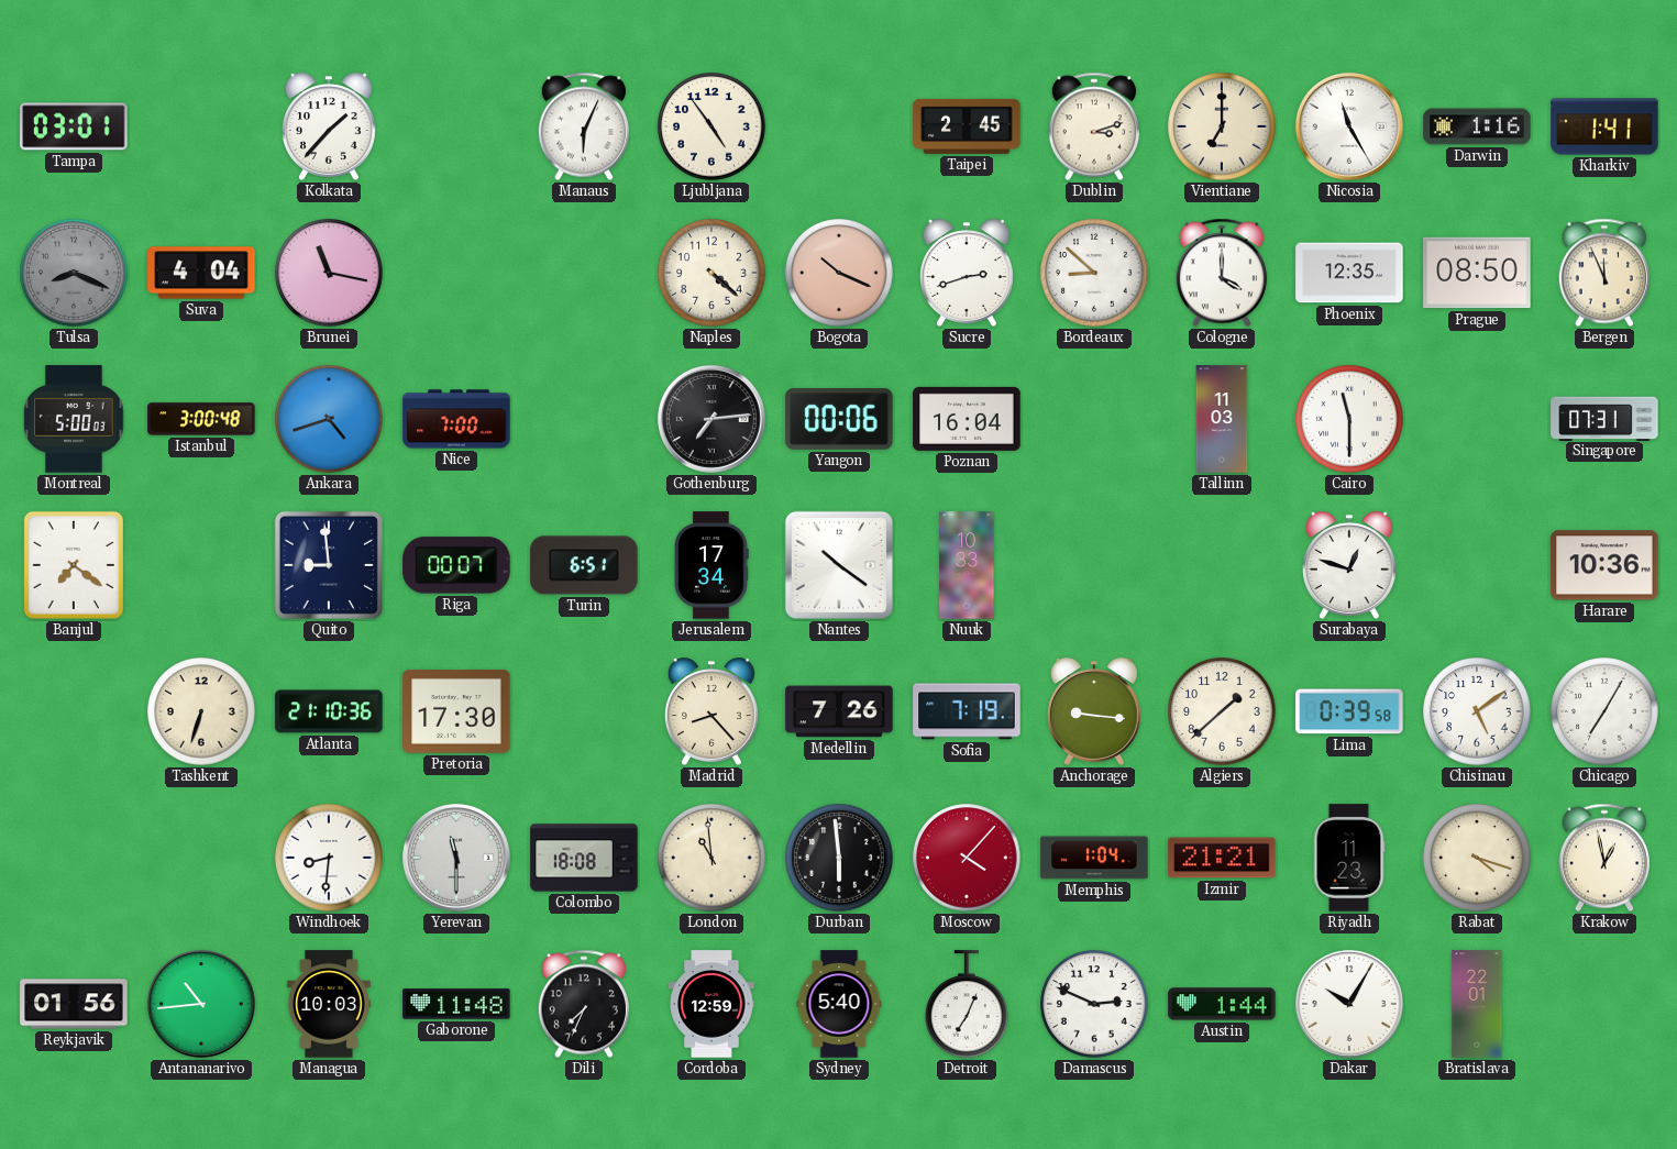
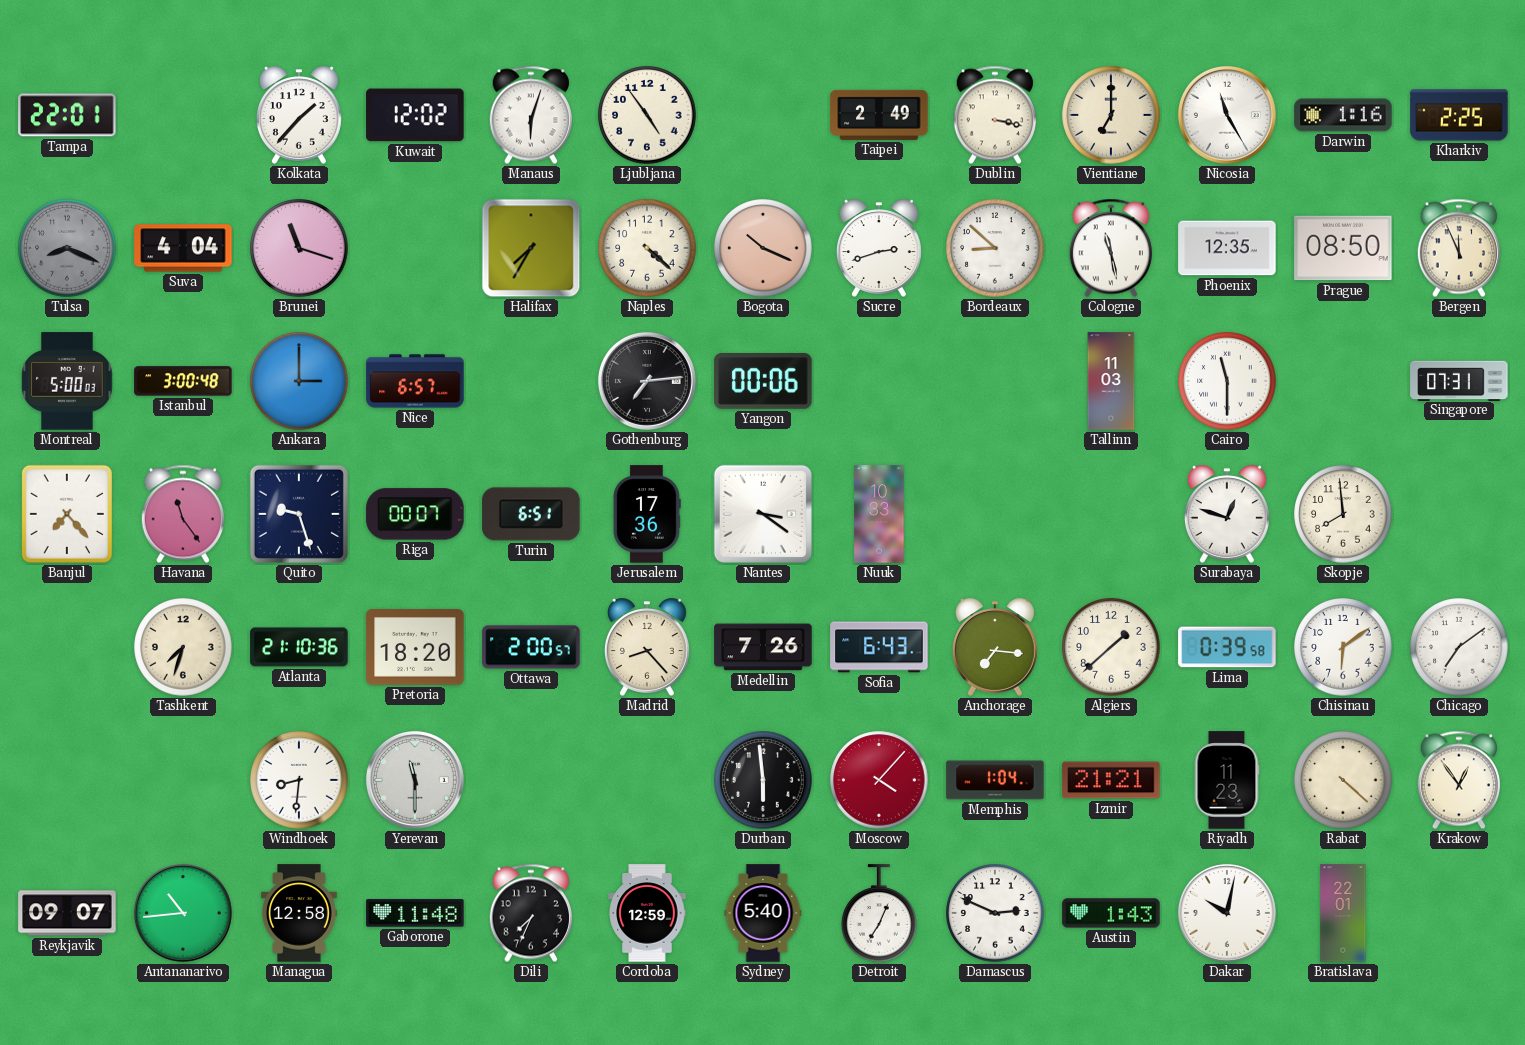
Tampa: 03:01 -> 22:01
Kuwait: none -> 12:02
Manaus: 6:04 -> 6:03
Taipei: 2:45 -> 2:49
Dublin: 3:12 -> 3:17
Kharkiv: 1:41 -> 2:25
Brunei: 11:17 -> 11:18
Halifax: none -> 7:35
Cologne: 4:00 -> 11:28
Ankara: 4:42 -> 3:00
Nice: 7:00 -> 6:57
Poznan: 16:04 -> none
Banjul: 7:21 -> 7:23
Havana: none -> 11:24
Quito: 8:59 -> 9:27
Jerusalem: 17:34 -> 17:36
Nantes: 10:21 -> 3:21
Skopje: none -> 7:59
Harare: 10:36 -> none
Tashkent: 6:33 -> 7:33
Pretoria: 17:30 -> 18:20
Ottawa: none -> 2:00
Sofia: 7:19 -> 6:43
Anchorage: 9:16 -> 7:16
Chisinau: 5:09 -> 6:09
Chicago: 7:05 -> 7:09
Colombo: 18:08 -> none
London: 10:59 -> none
Rabat: 4:18 -> 4:22
Krakow: 12:58 -> 12:54
Reykjavik: 01:56 -> 09:07
Managua: 10:03 -> 12:58
Austin: 1:44 -> 1:43
Dakar: 10:05 -> 10:02
